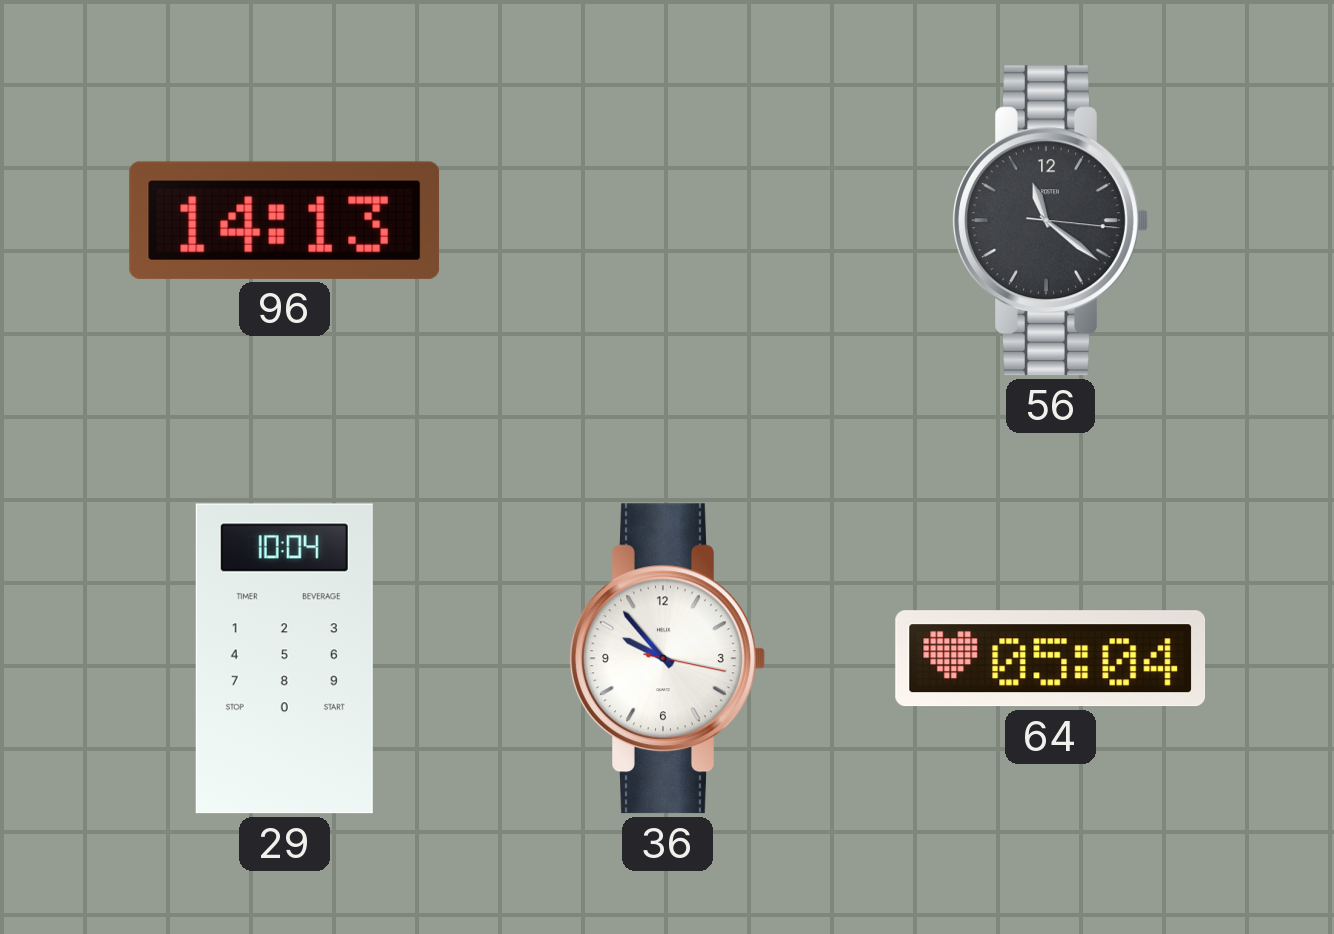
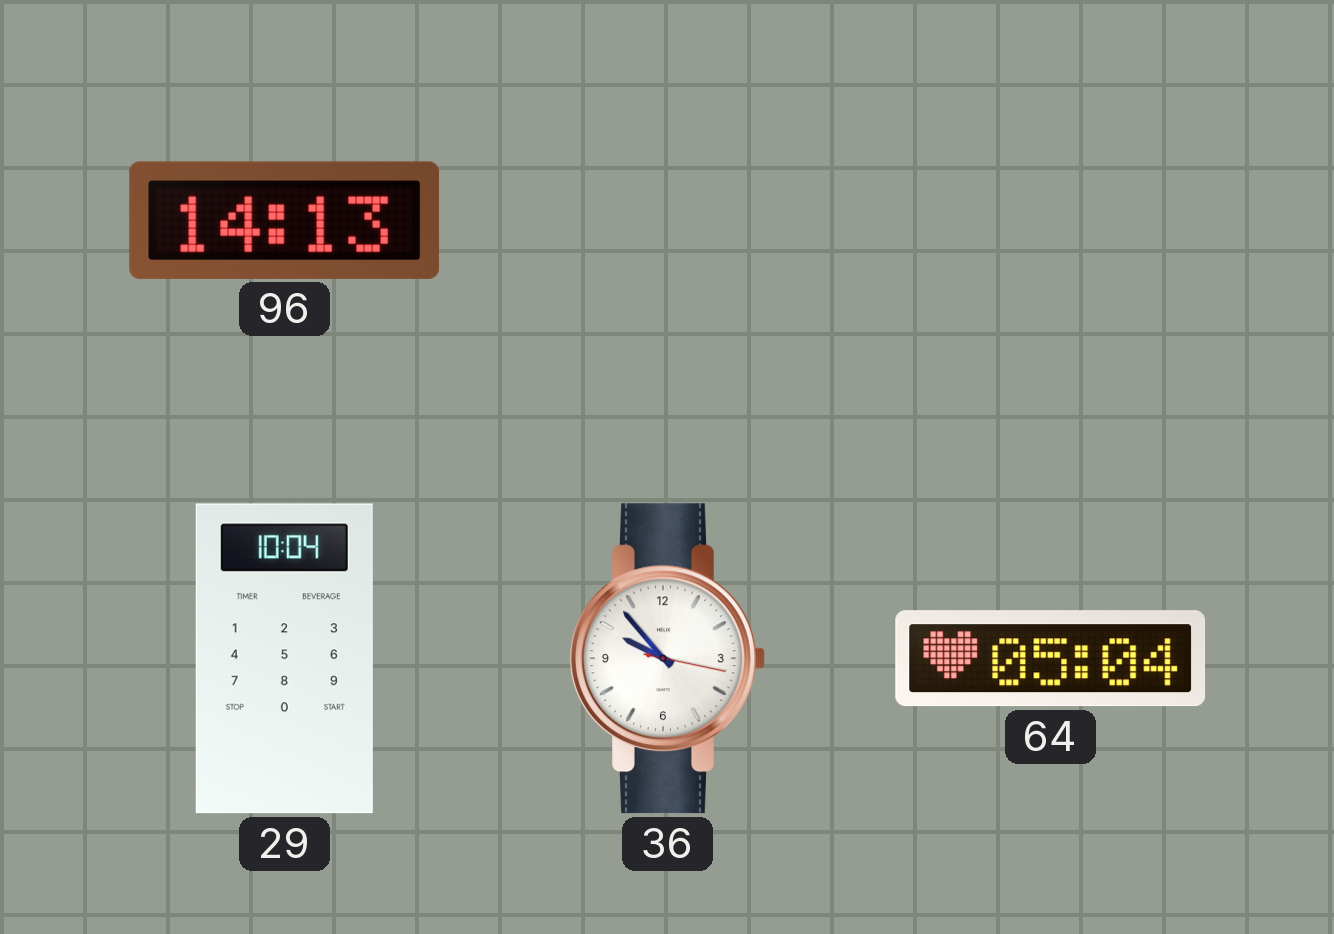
56: 11:21 -> none
